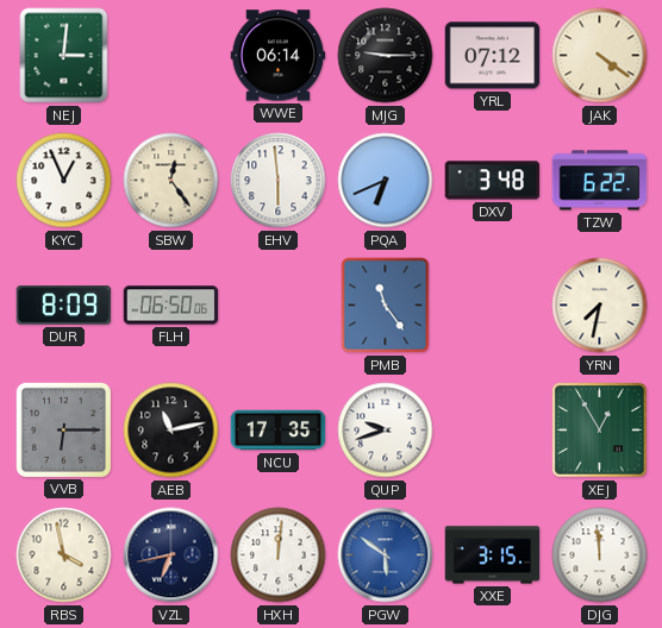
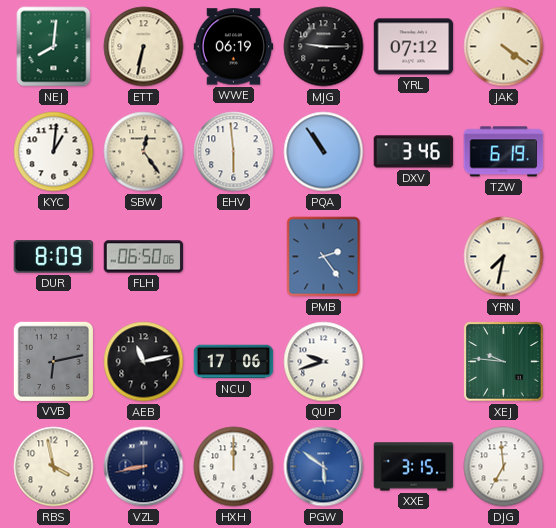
NEJ: 3:01 -> 8:01
ETT: none -> 6:32
WWE: 06:14 -> 06:19
KYC: 12:56 -> 1:01
PQA: 6:41 -> 10:54
DXV: 3:48 -> 3:46
TZW: 6:22 -> 6:19
PMB: 11:24 -> 2:24
VVB: 6:15 -> 6:13
NCU: 17:35 -> 17:06
XEJ: 12:55 -> 9:46
VZL: 6:43 -> 8:43
HXH: 12:01 -> 12:00
DJG: 11:59 -> 6:59
